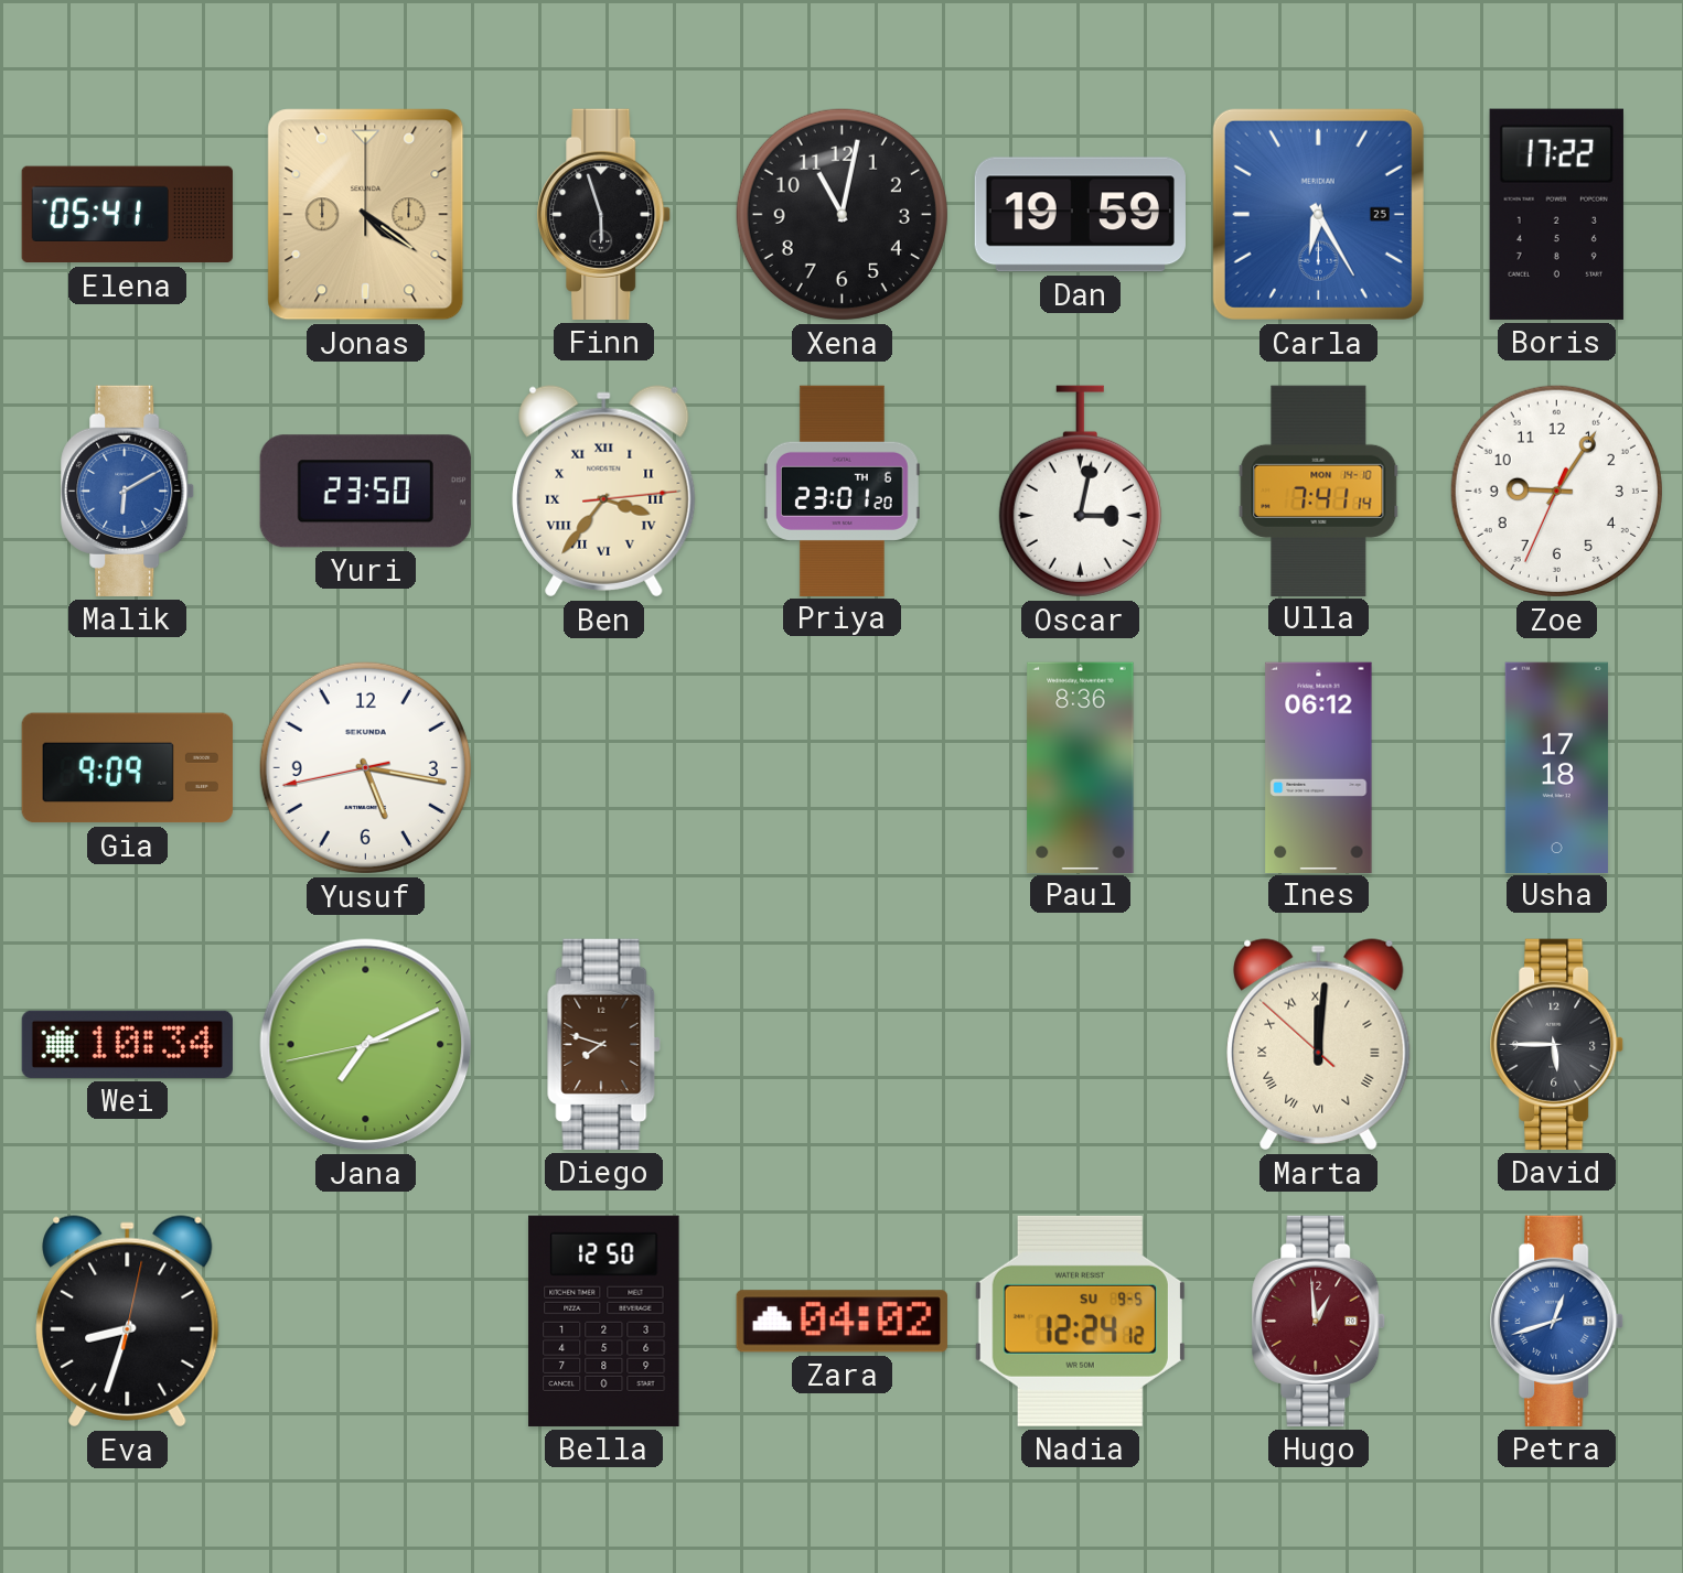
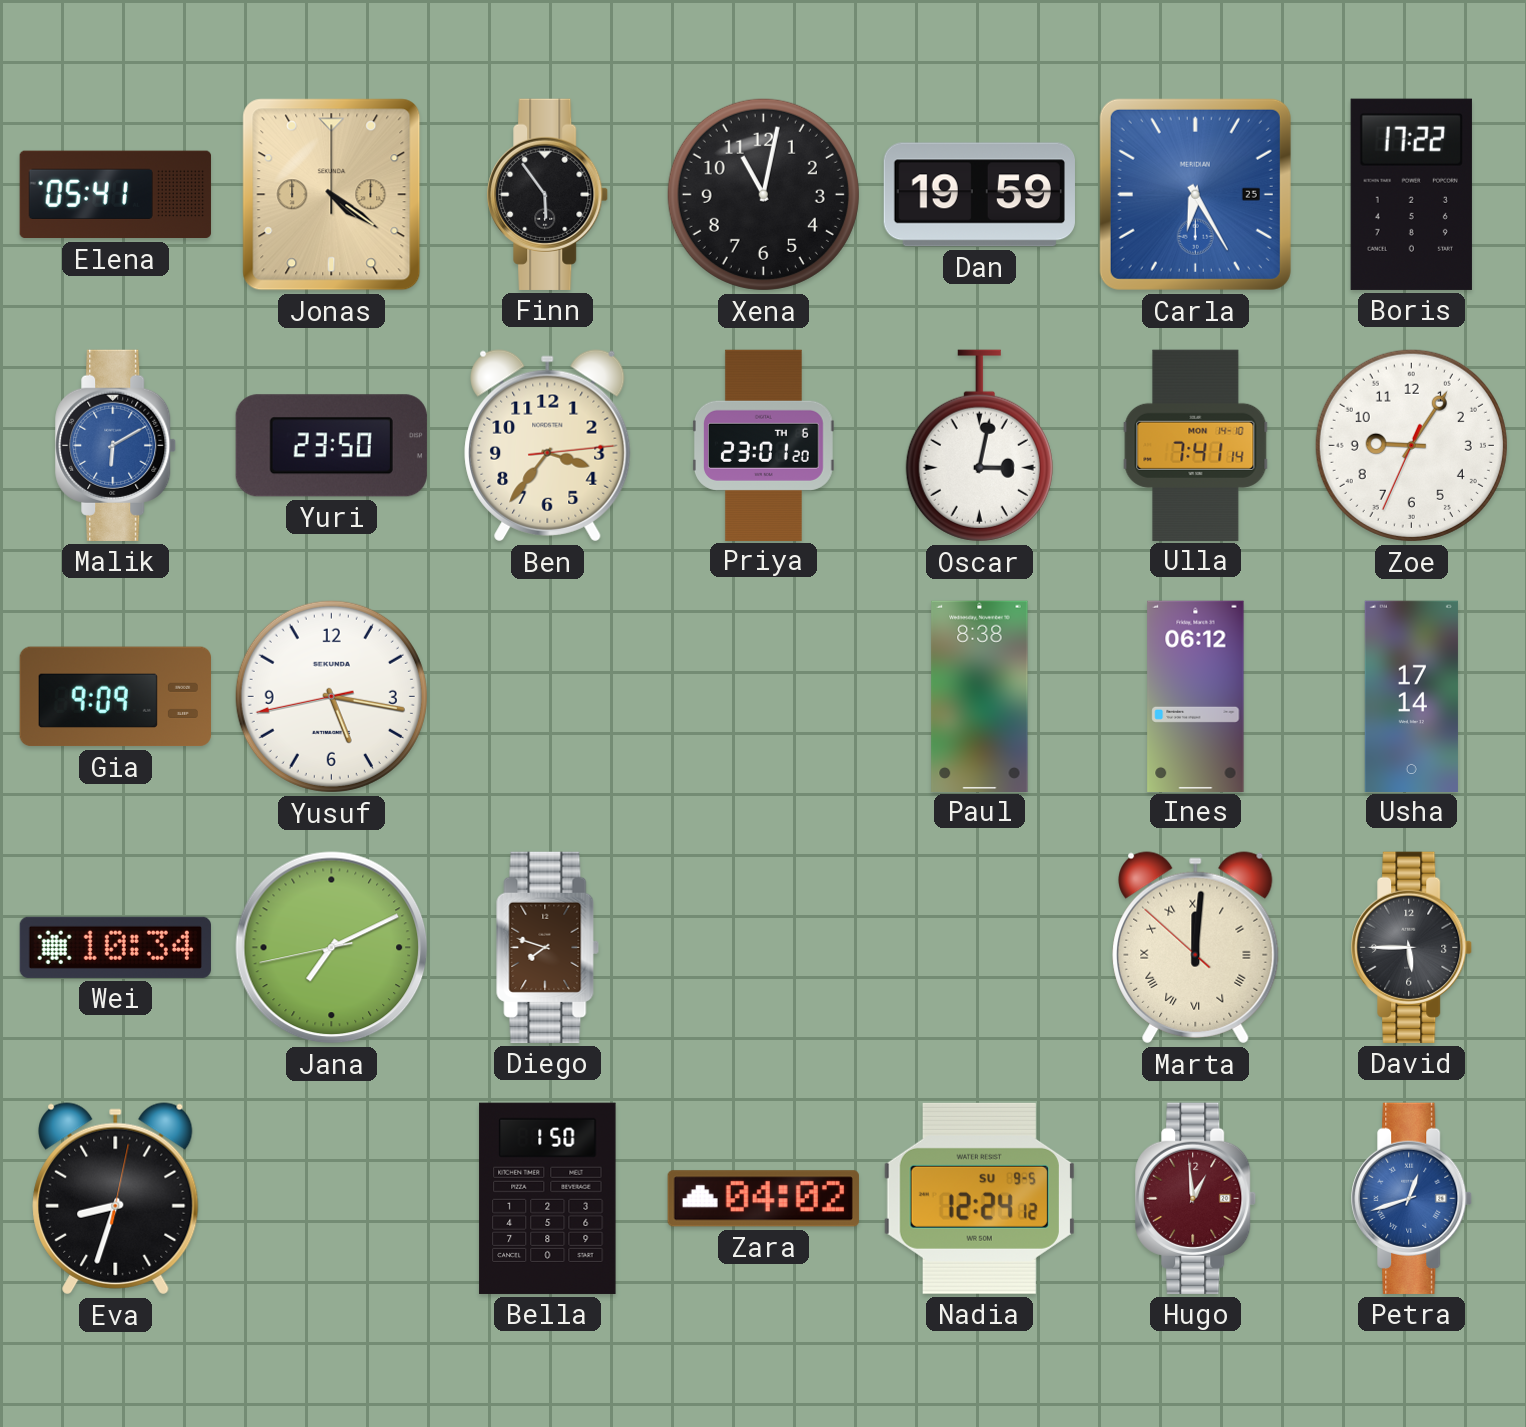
Finn: 5:57 -> 5:54
Ben numerals: Roman -> Arabic
Paul: 8:36 -> 8:38
Usha: 17:18 -> 17:14
Bella: 12:50 -> 1:50
